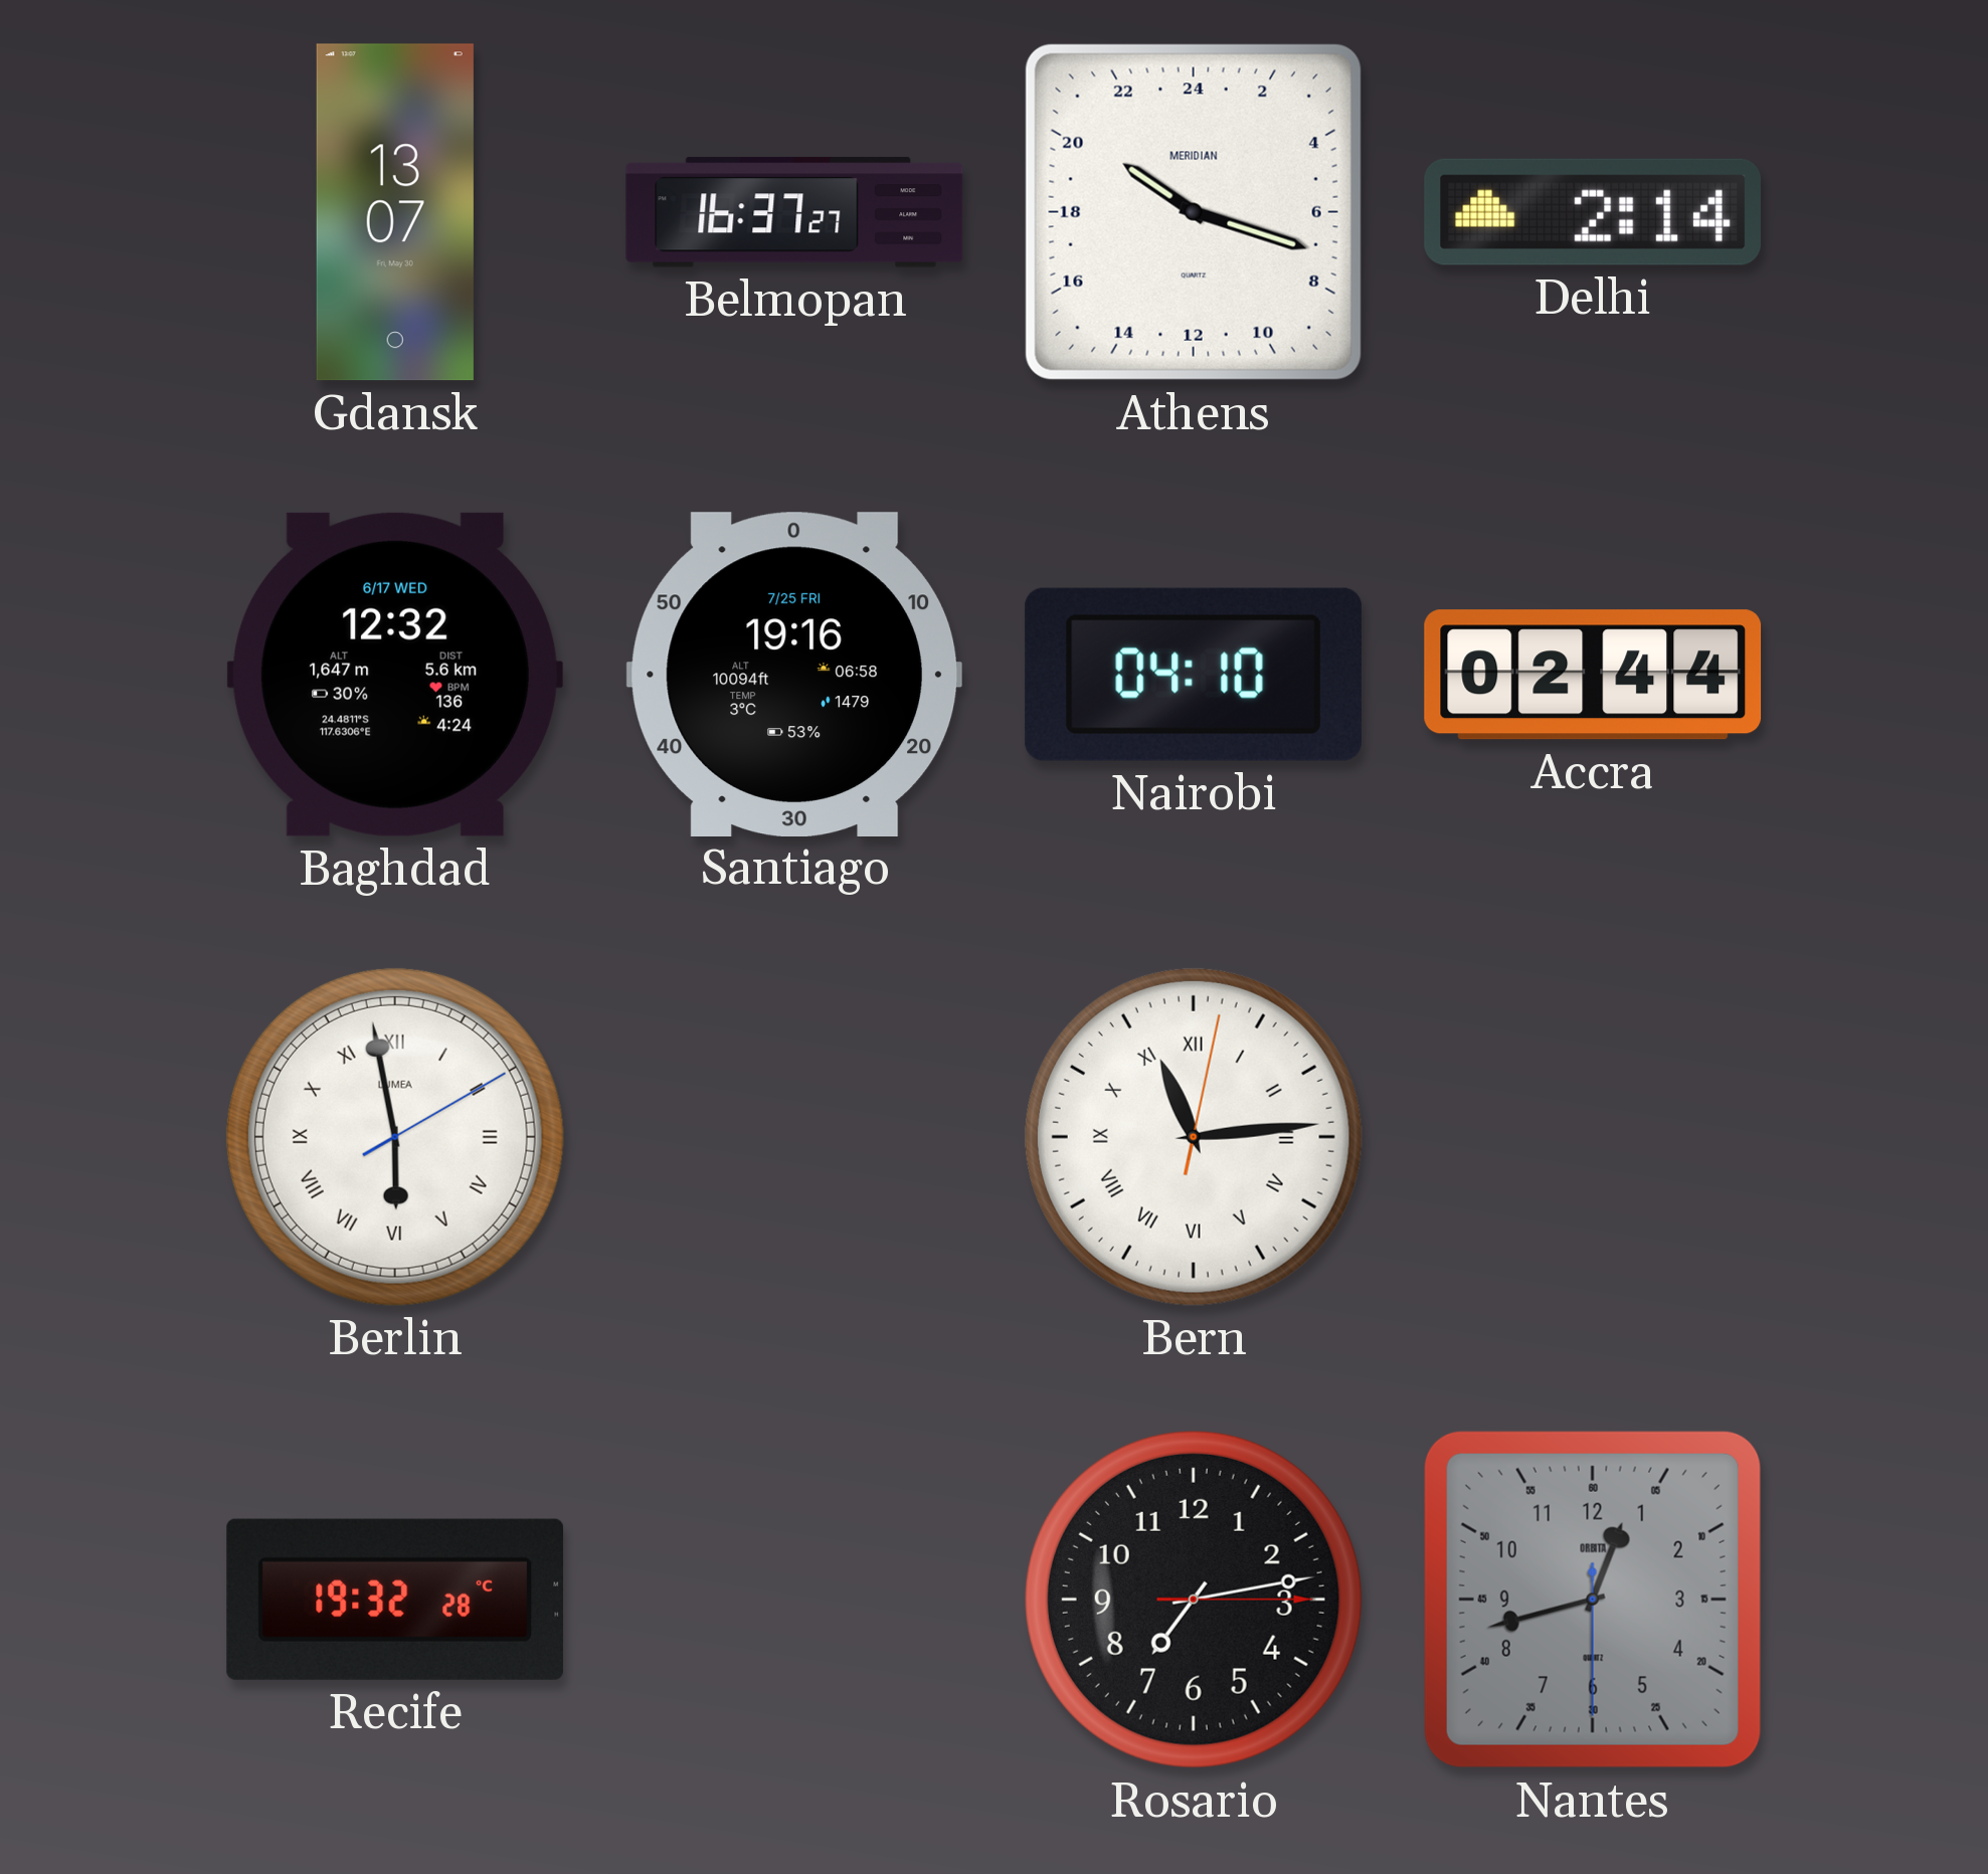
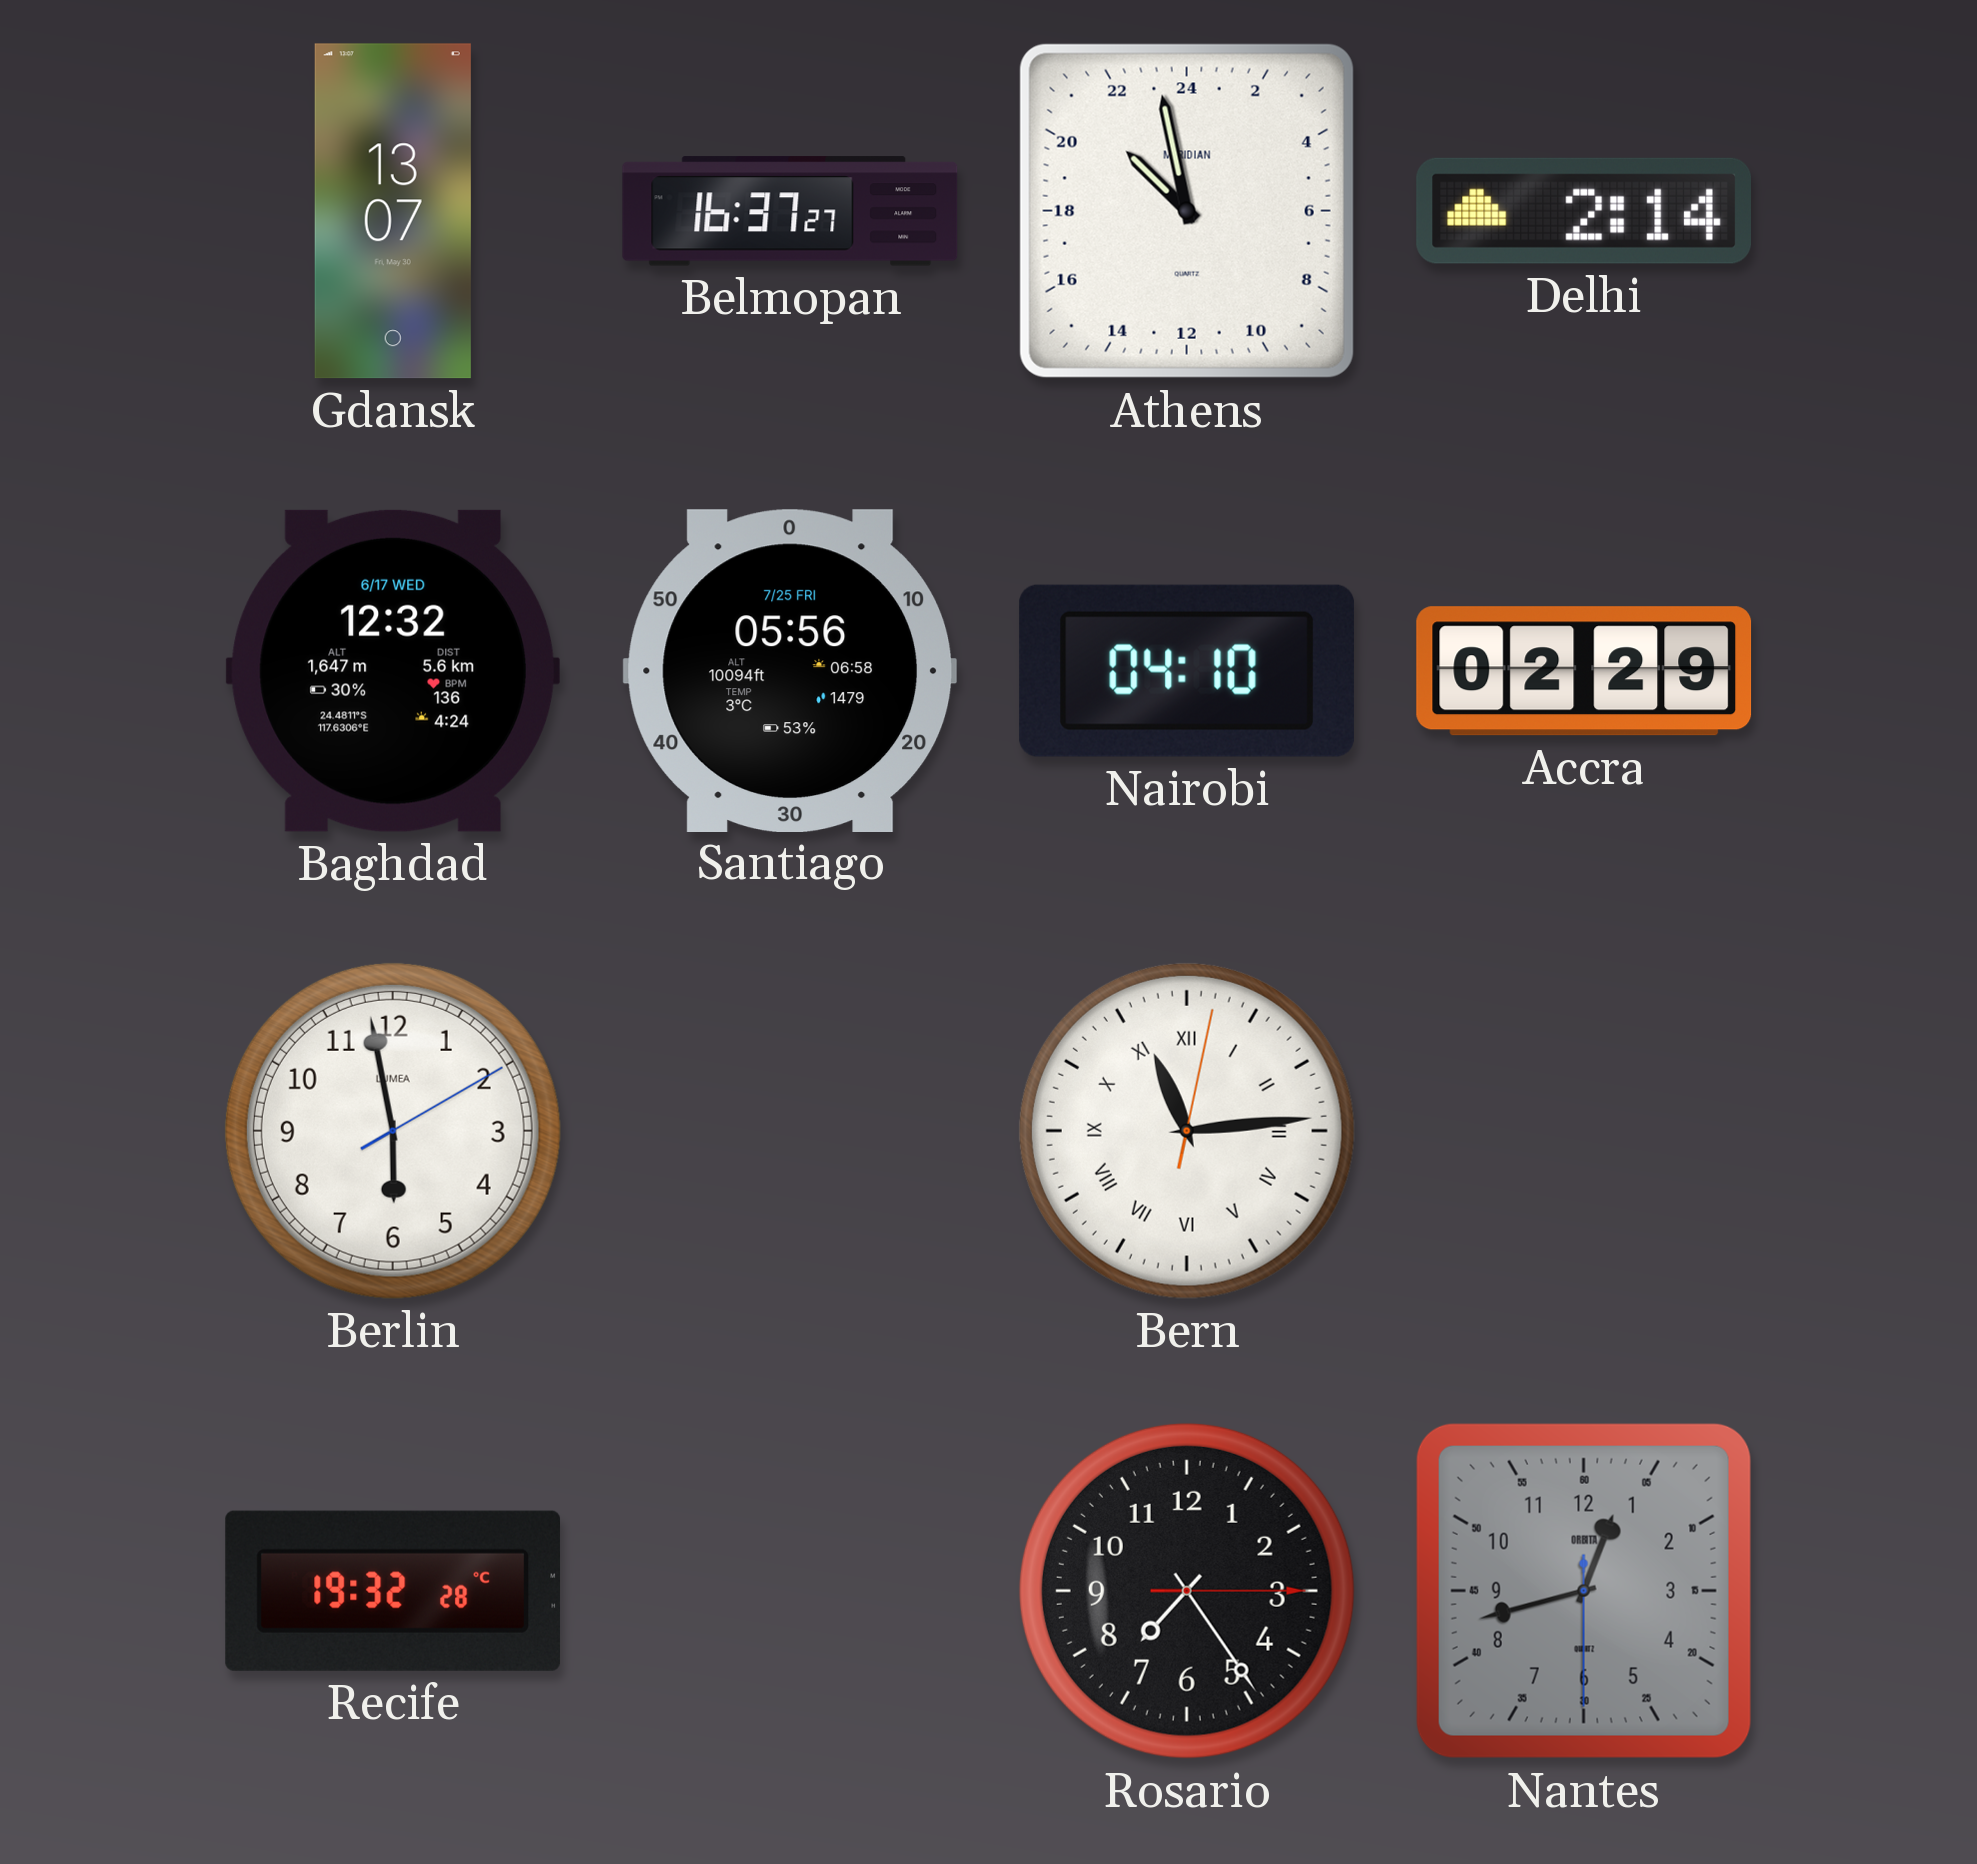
Athens: 20:18 -> 20:58
Santiago: 19:16 -> 05:56
Accra: 02:44 -> 02:29
Berlin numerals: Roman -> Arabic
Rosario: 7:13 -> 7:24
